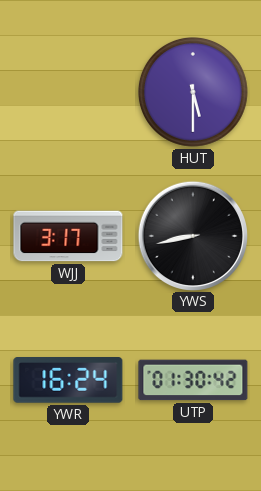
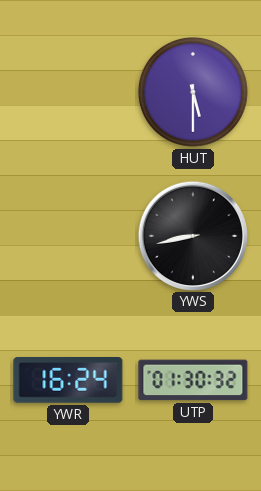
WJJ: 3:17 -> none
UTP: 01:30:42 -> 01:30:32
